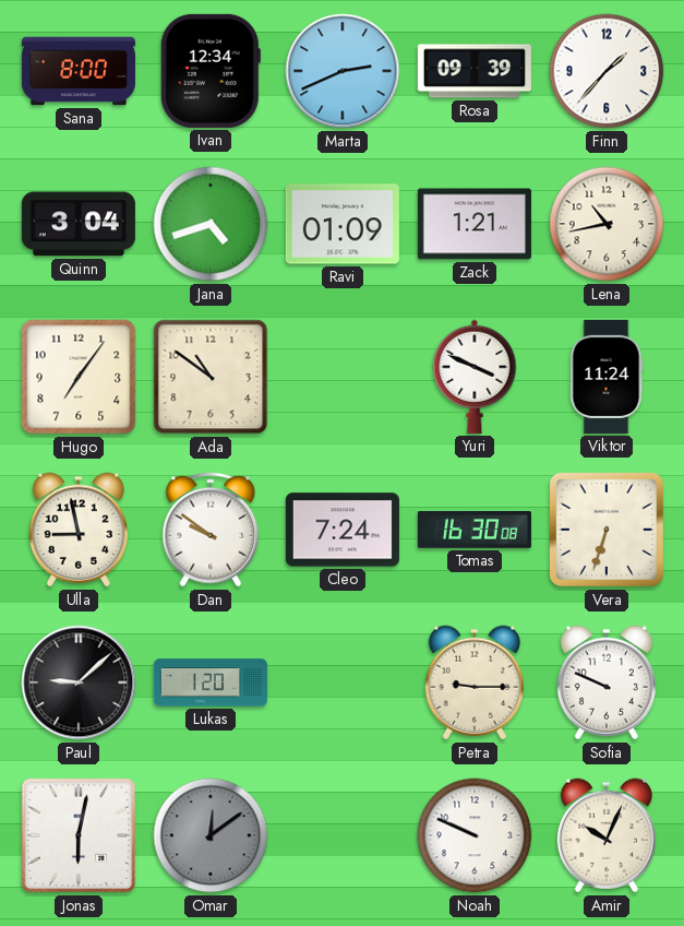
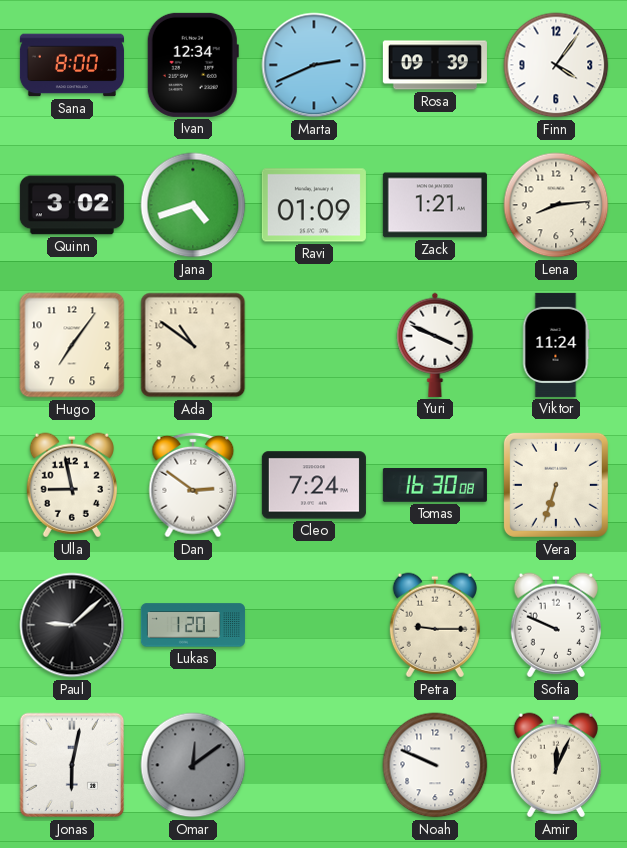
Finn: 1:37 -> 4:06
Quinn: 3:04 -> 3:02
Lena: 10:43 -> 8:14
Dan: 9:51 -> 2:51
Amir: 10:04 -> 12:04
